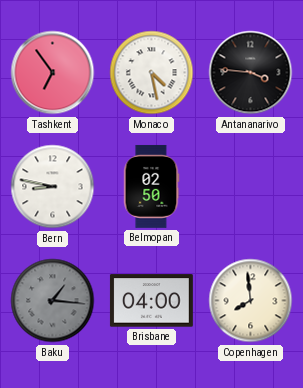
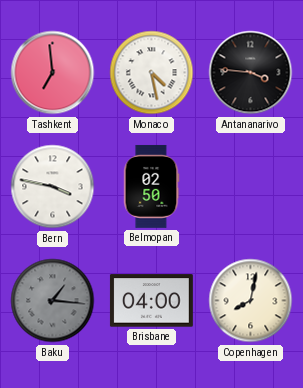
Tashkent: 6:54 -> 6:59
Bern: 8:47 -> 3:47
Copenhagen: 7:59 -> 8:02
